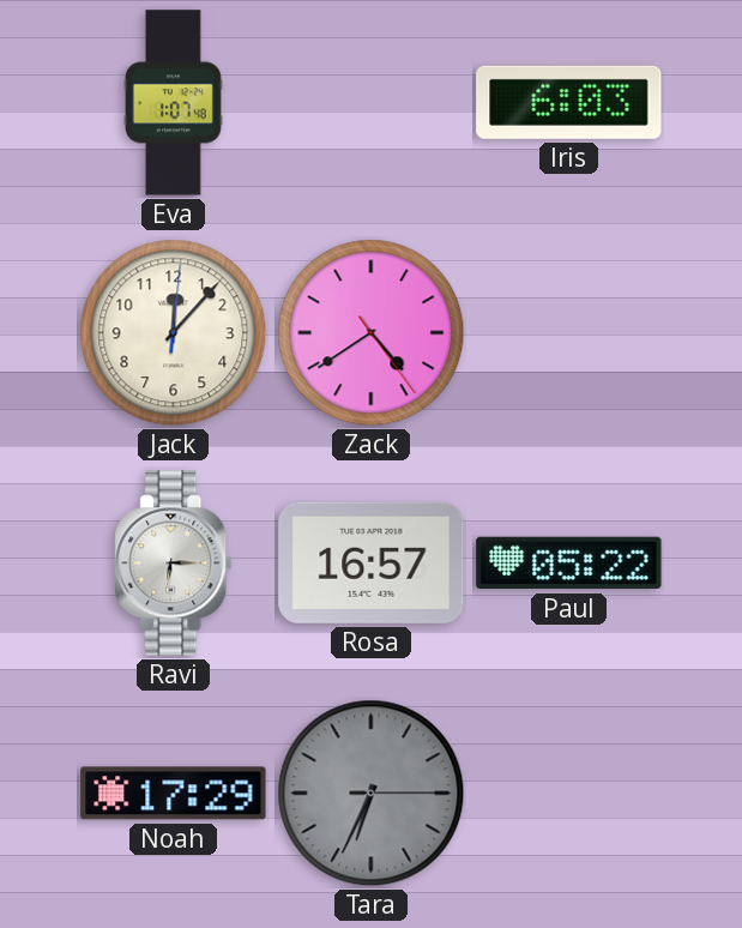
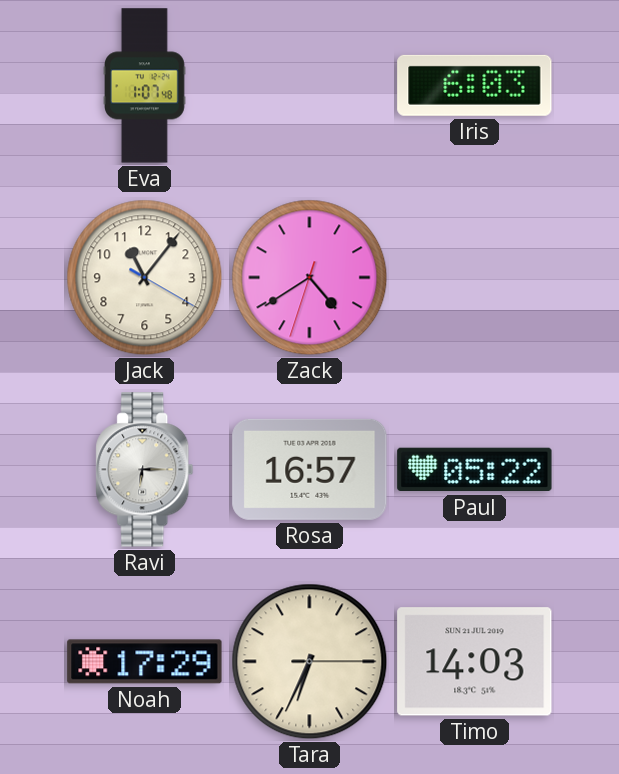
Jack: 12:07 -> 11:06
Zack: 4:39:24 -> 4:39:33
Tara dial: grey -> cream
Timo: none -> 14:03
